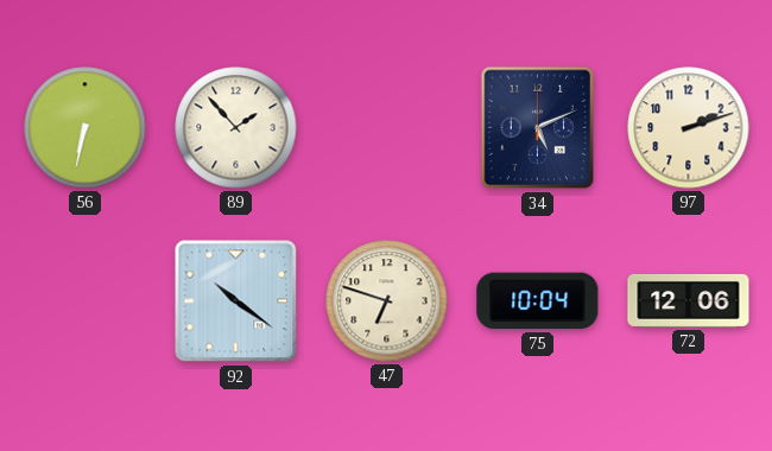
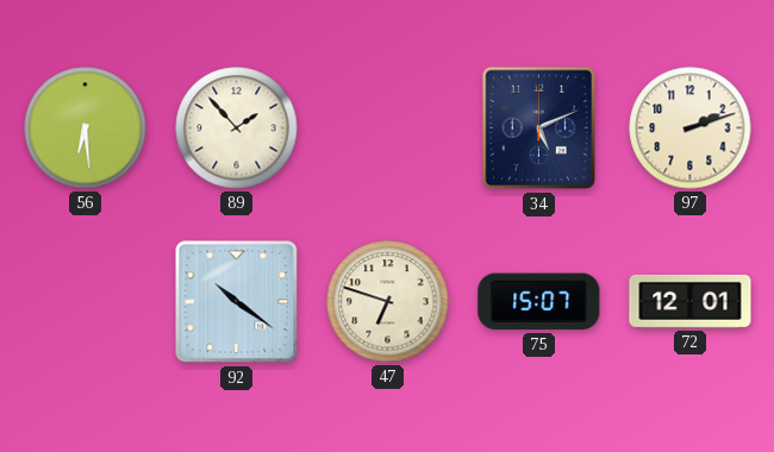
56: 6:32 -> 6:29
75: 10:04 -> 15:07
72: 12:06 -> 12:01
